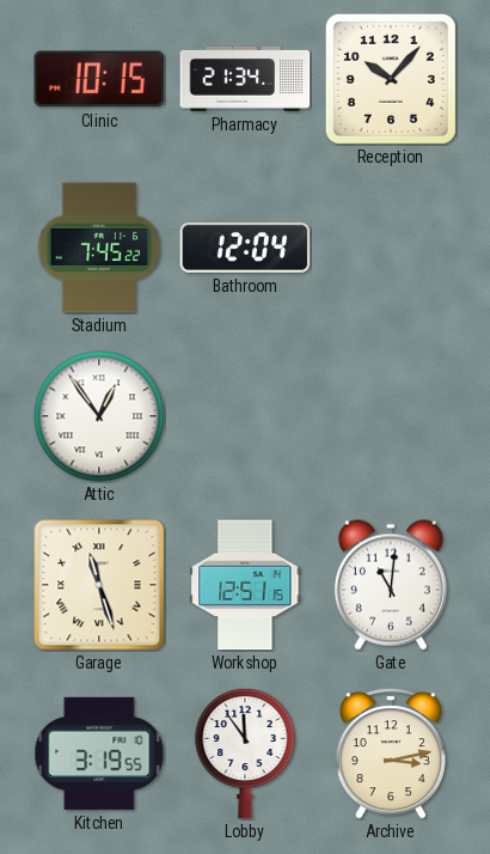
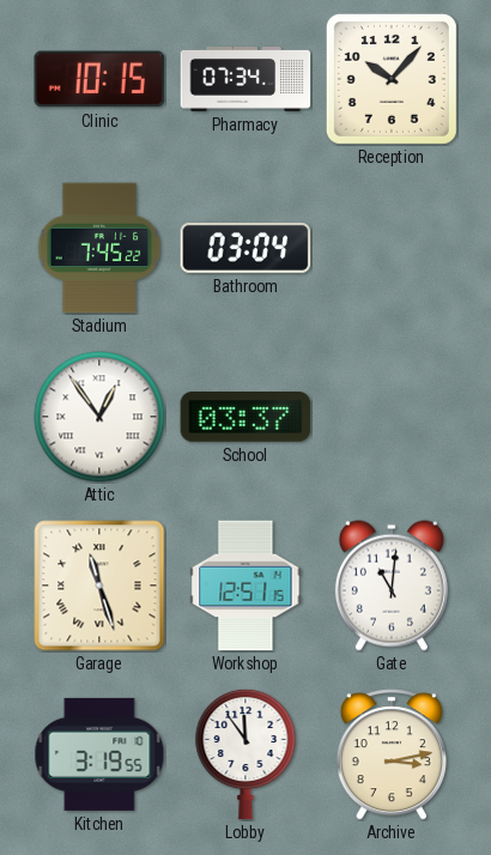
Pharmacy: 21:34 -> 07:34
Bathroom: 12:04 -> 03:04
School: none -> 03:37
